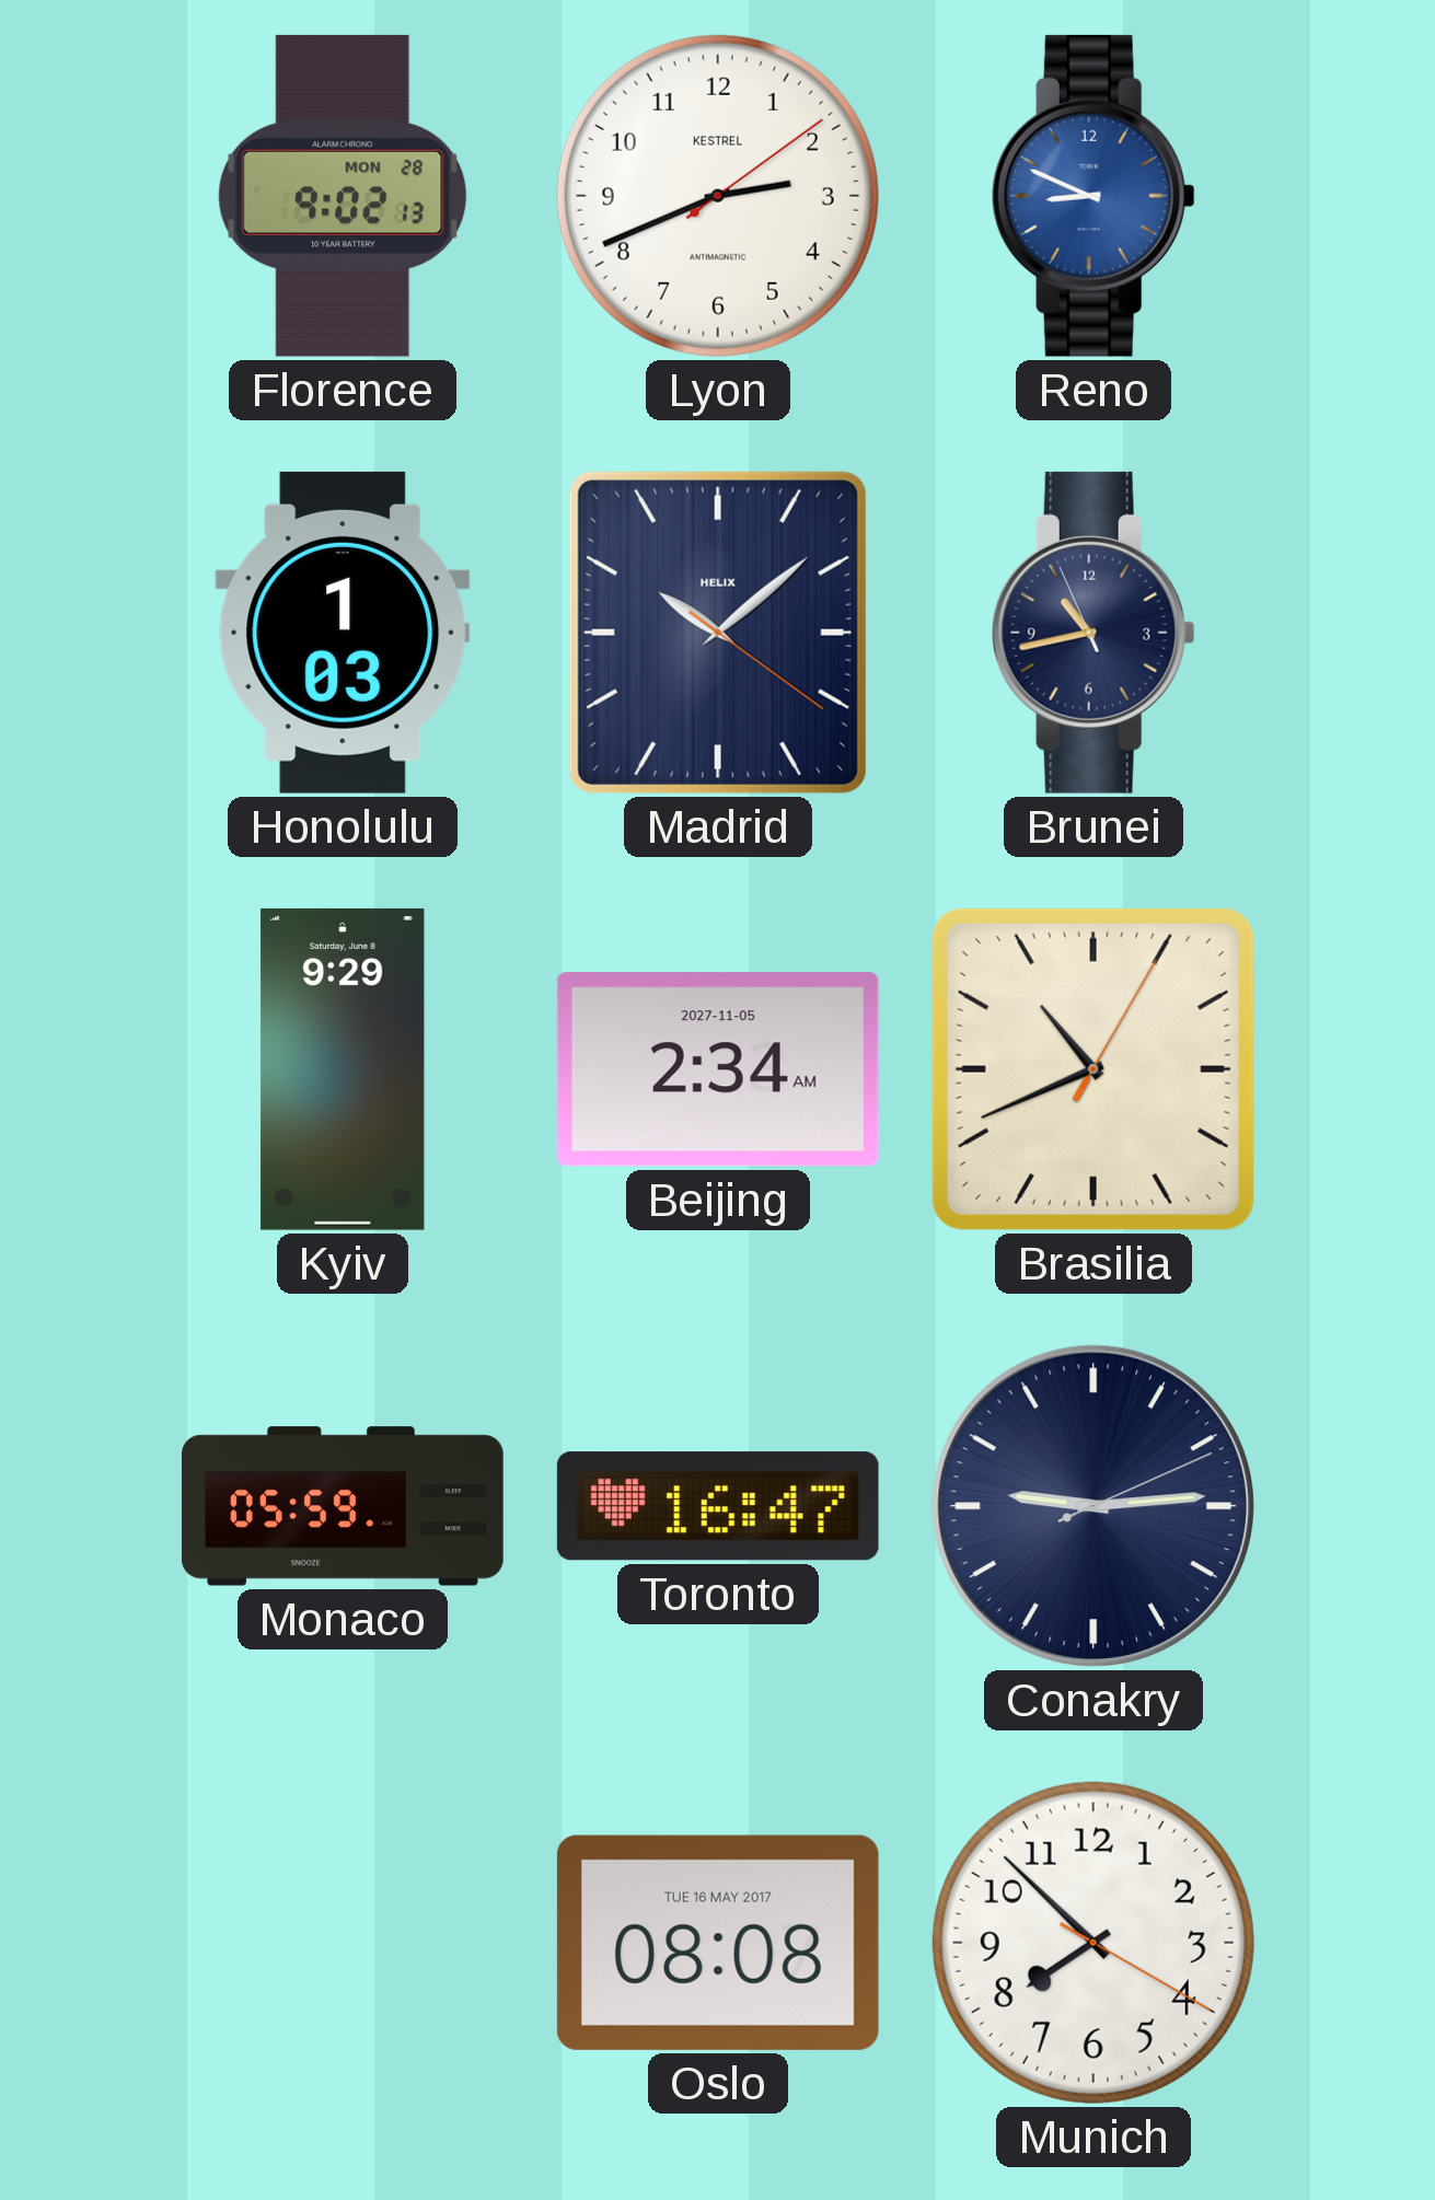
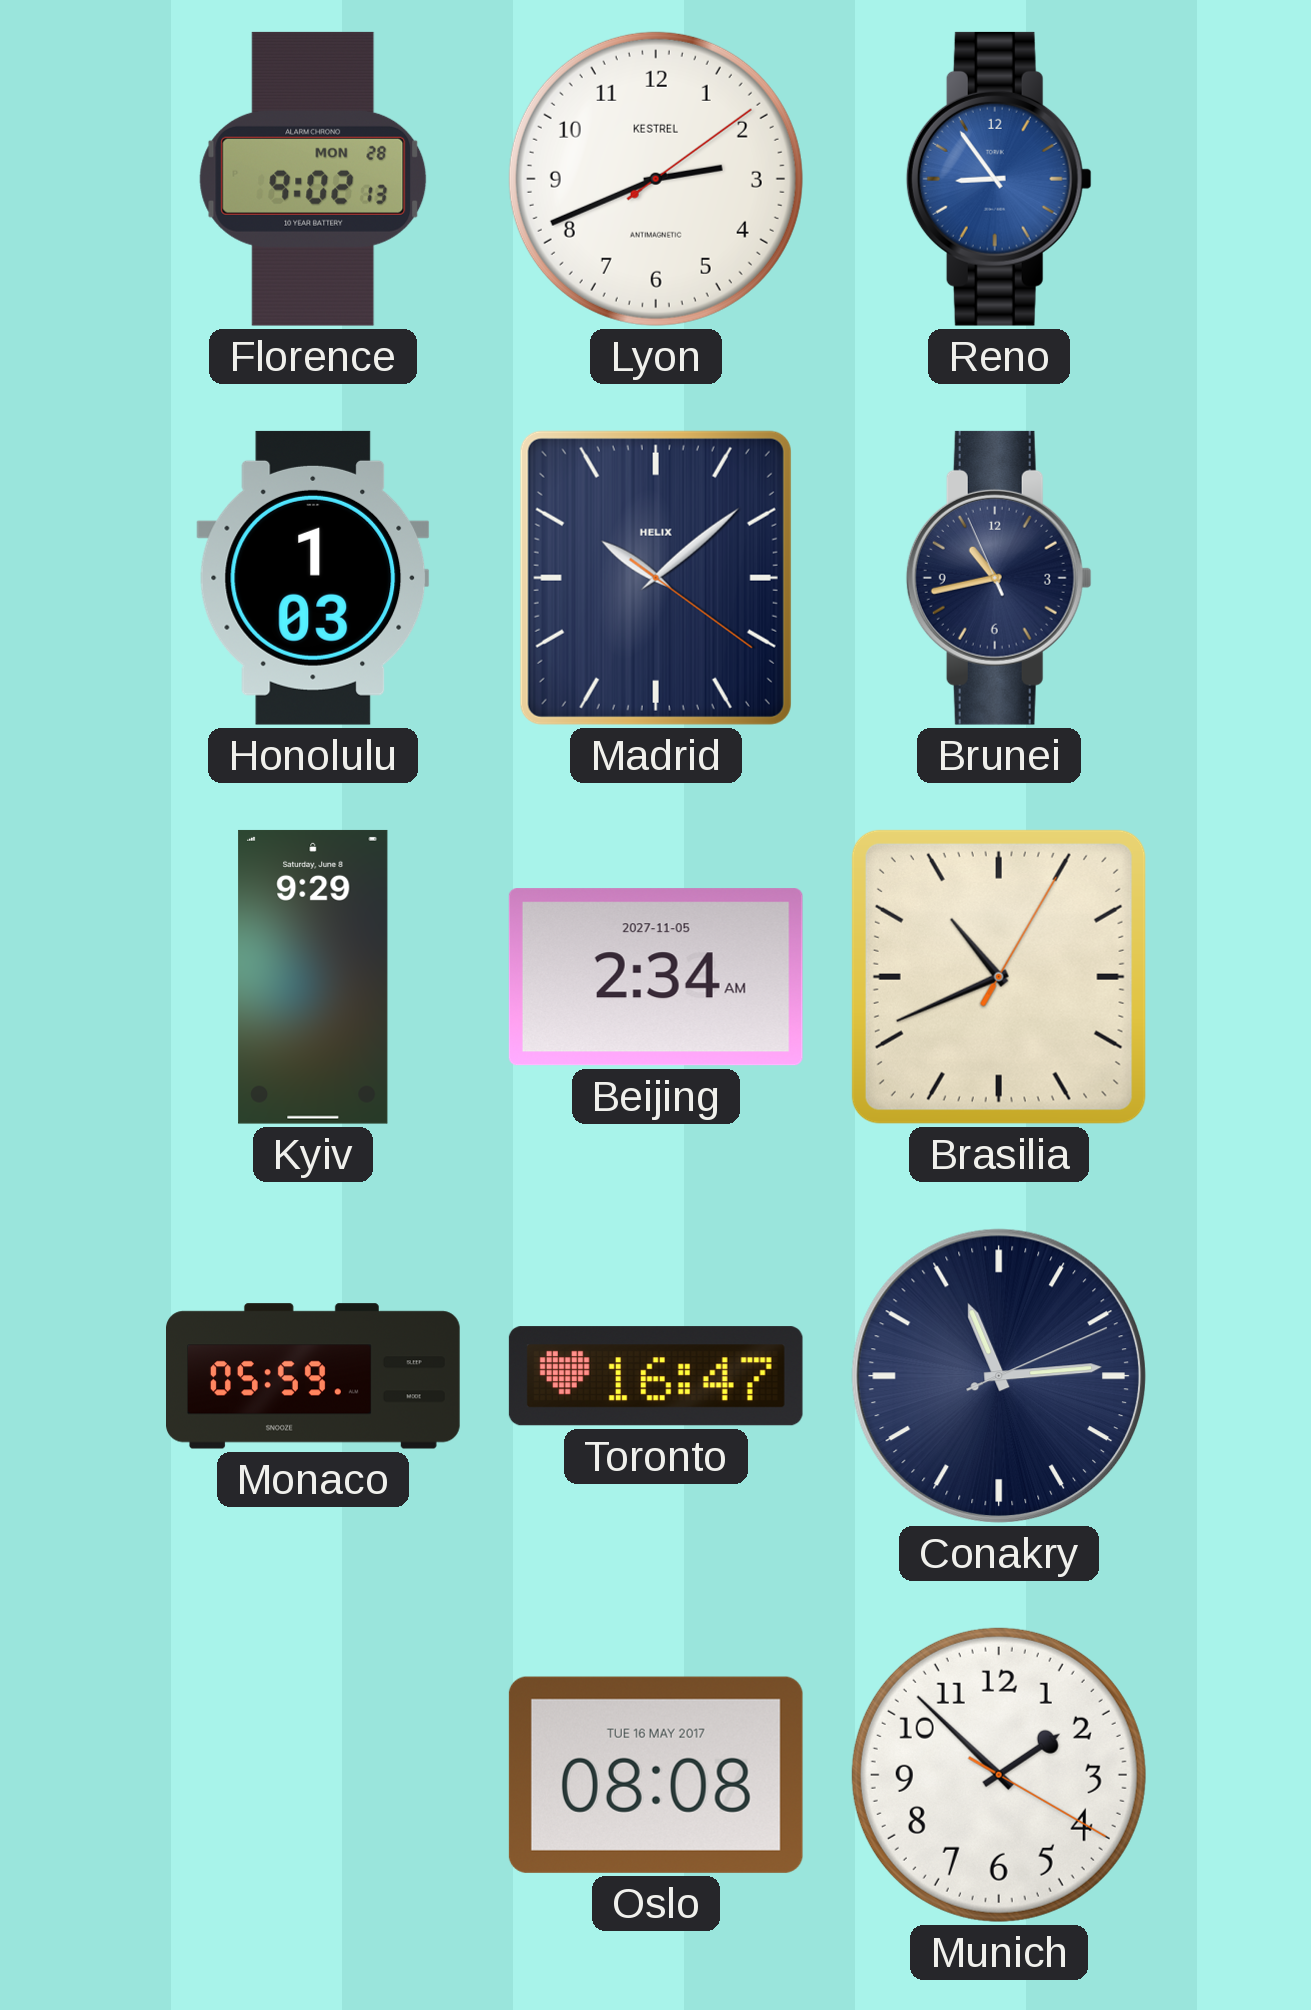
Reno: 8:49 -> 8:54
Conakry: 9:14 -> 11:14
Munich: 7:52 -> 1:52
